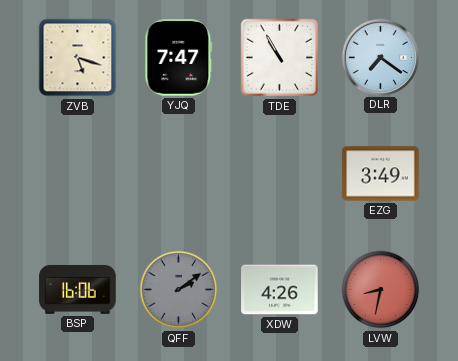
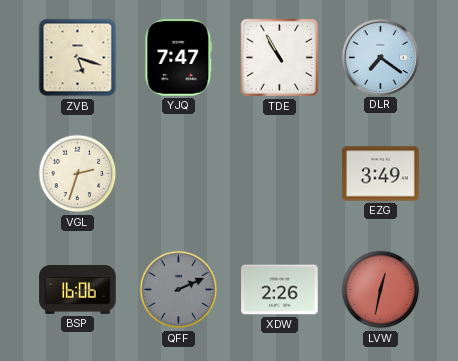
VGL: none -> 2:33
QFF: 2:09 -> 2:11
XDW: 4:26 -> 2:26
LVW: 8:32 -> 12:32
